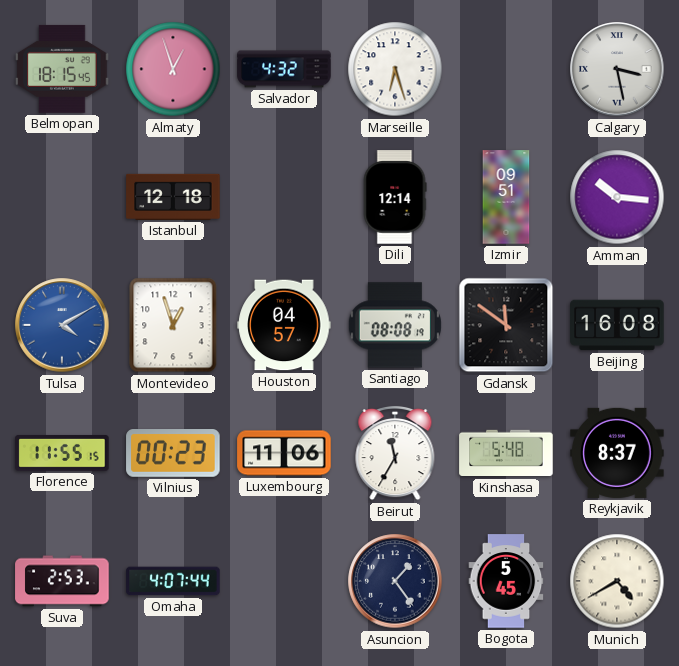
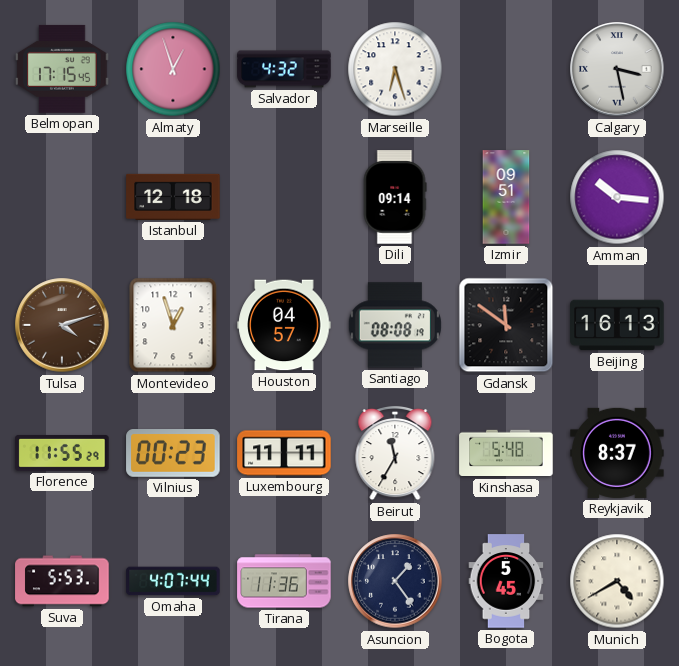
Belmopan: 18:15 -> 17:15
Dili: 12:14 -> 09:14
Tulsa: 4:10 -> 4:12
Tulsa dial: blue -> brown
Beijing: 16:08 -> 16:13
Florence: 11:55:15 -> 11:55:29
Luxembourg: 11:06 -> 11:11
Suva: 2:53 -> 5:53
Tirana: none -> 11:36
